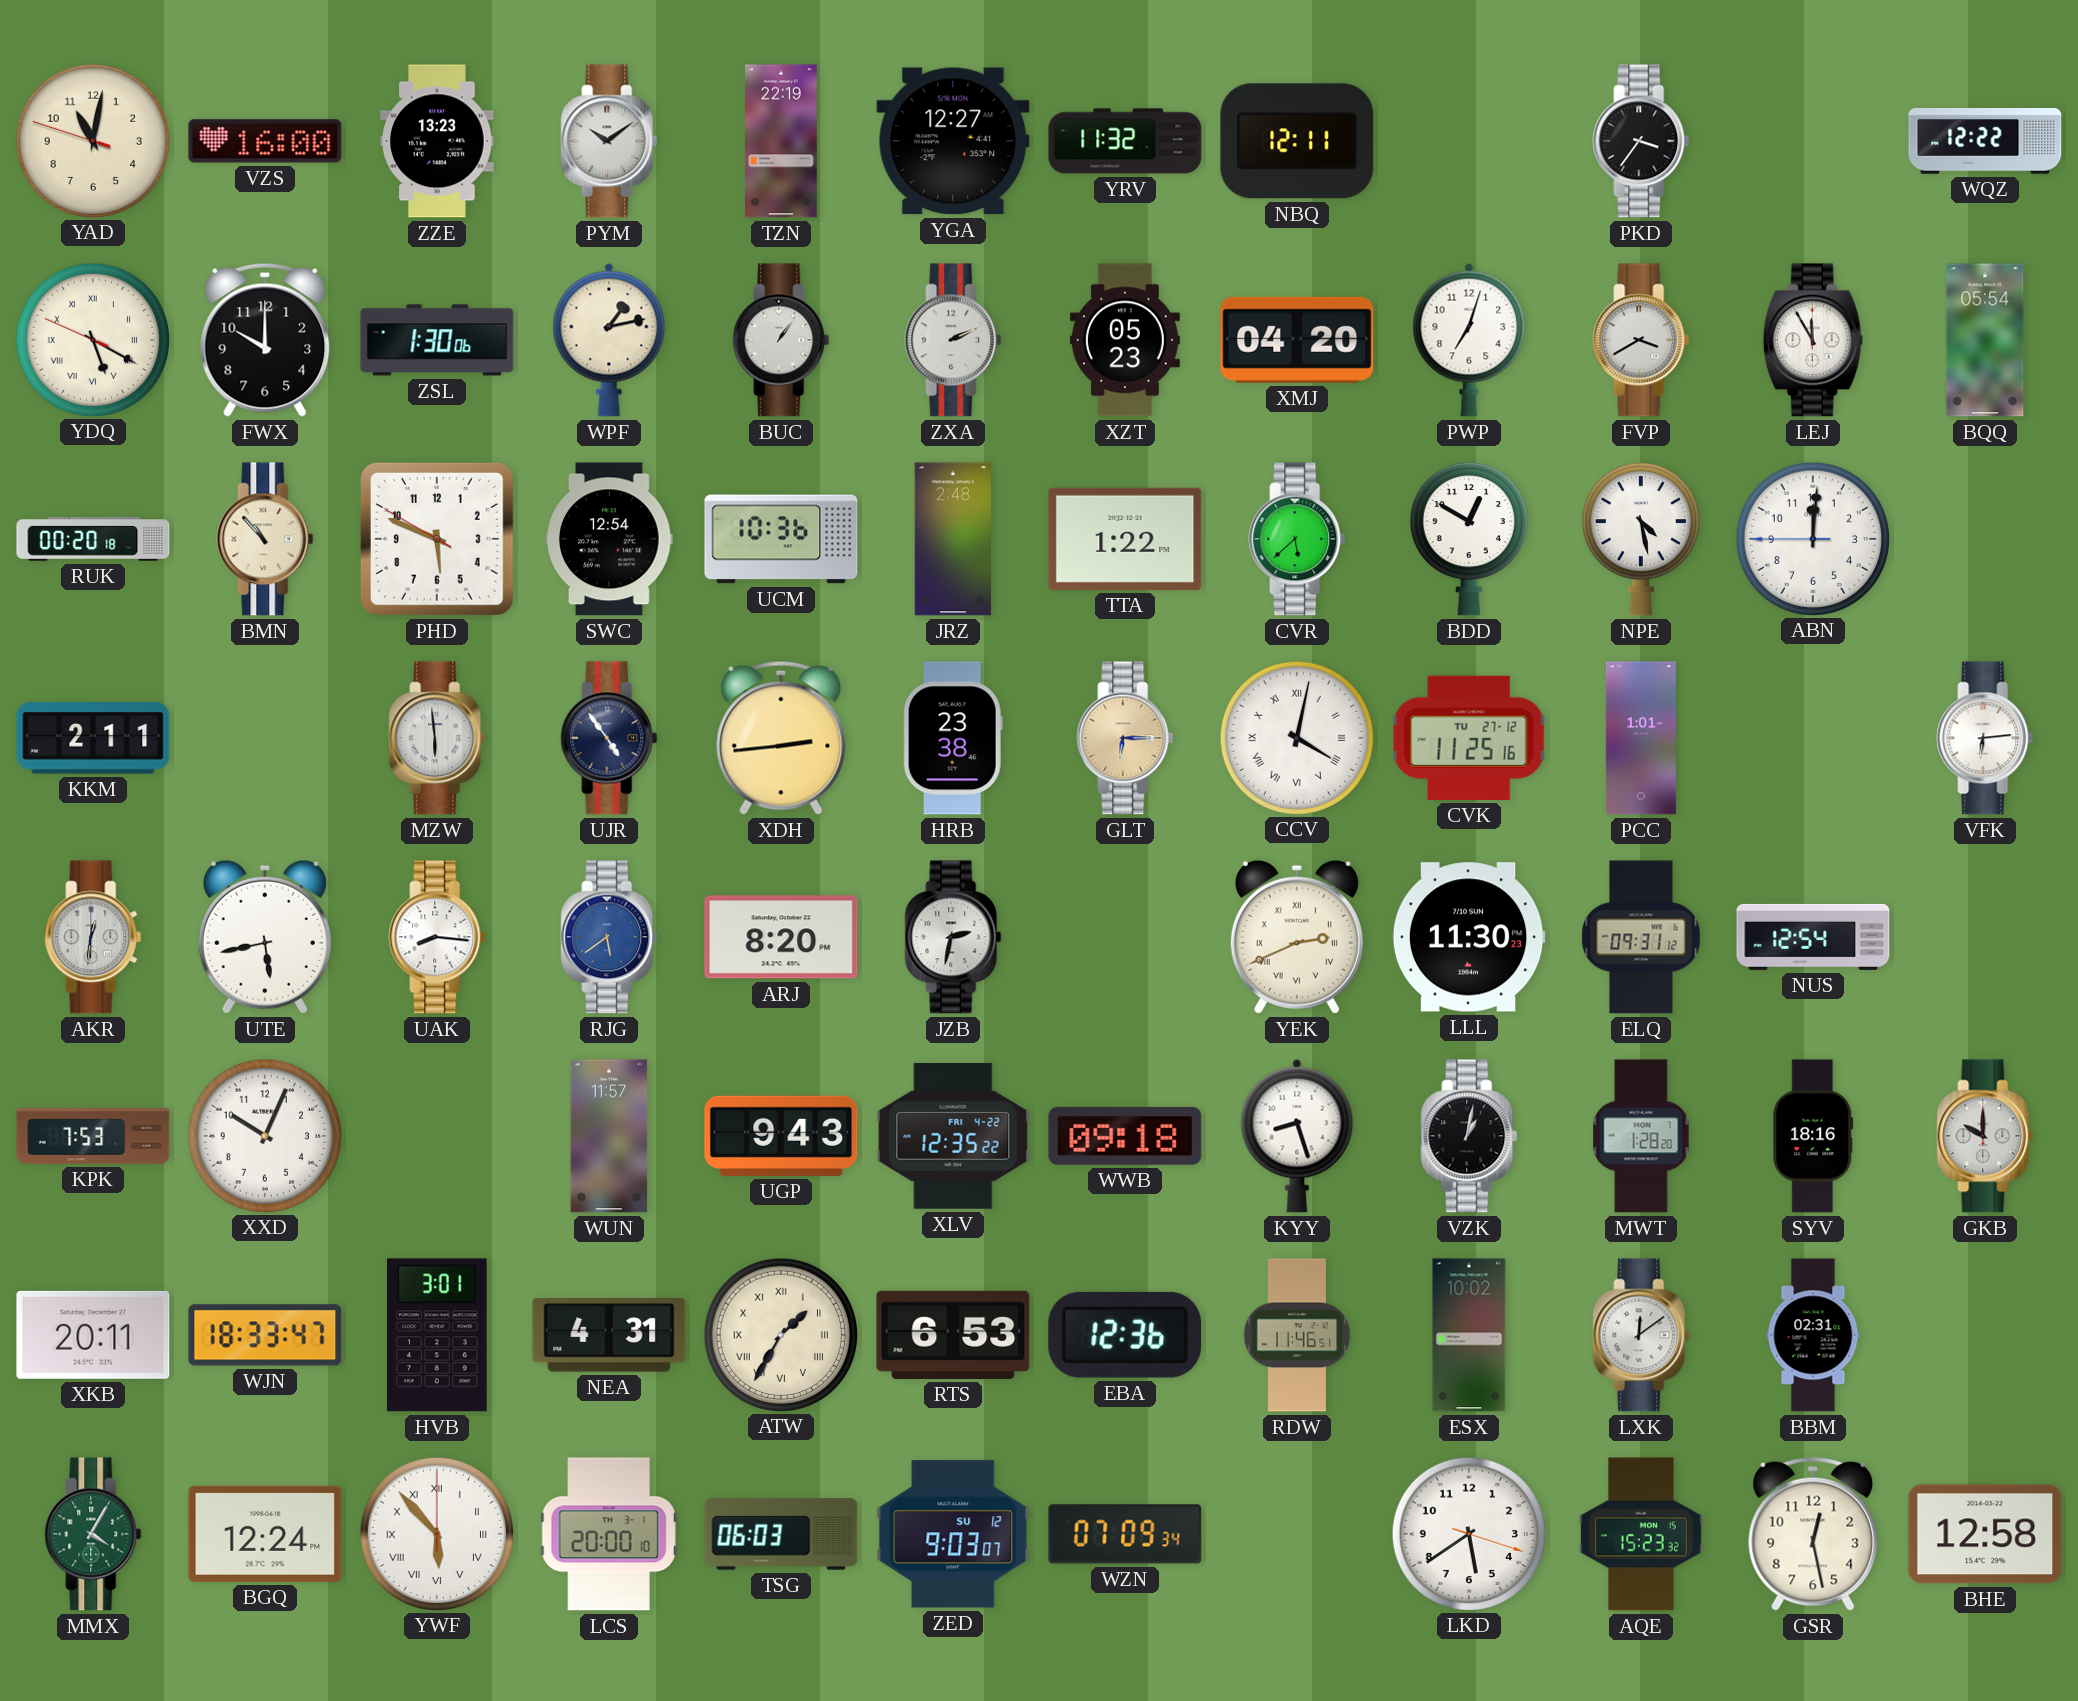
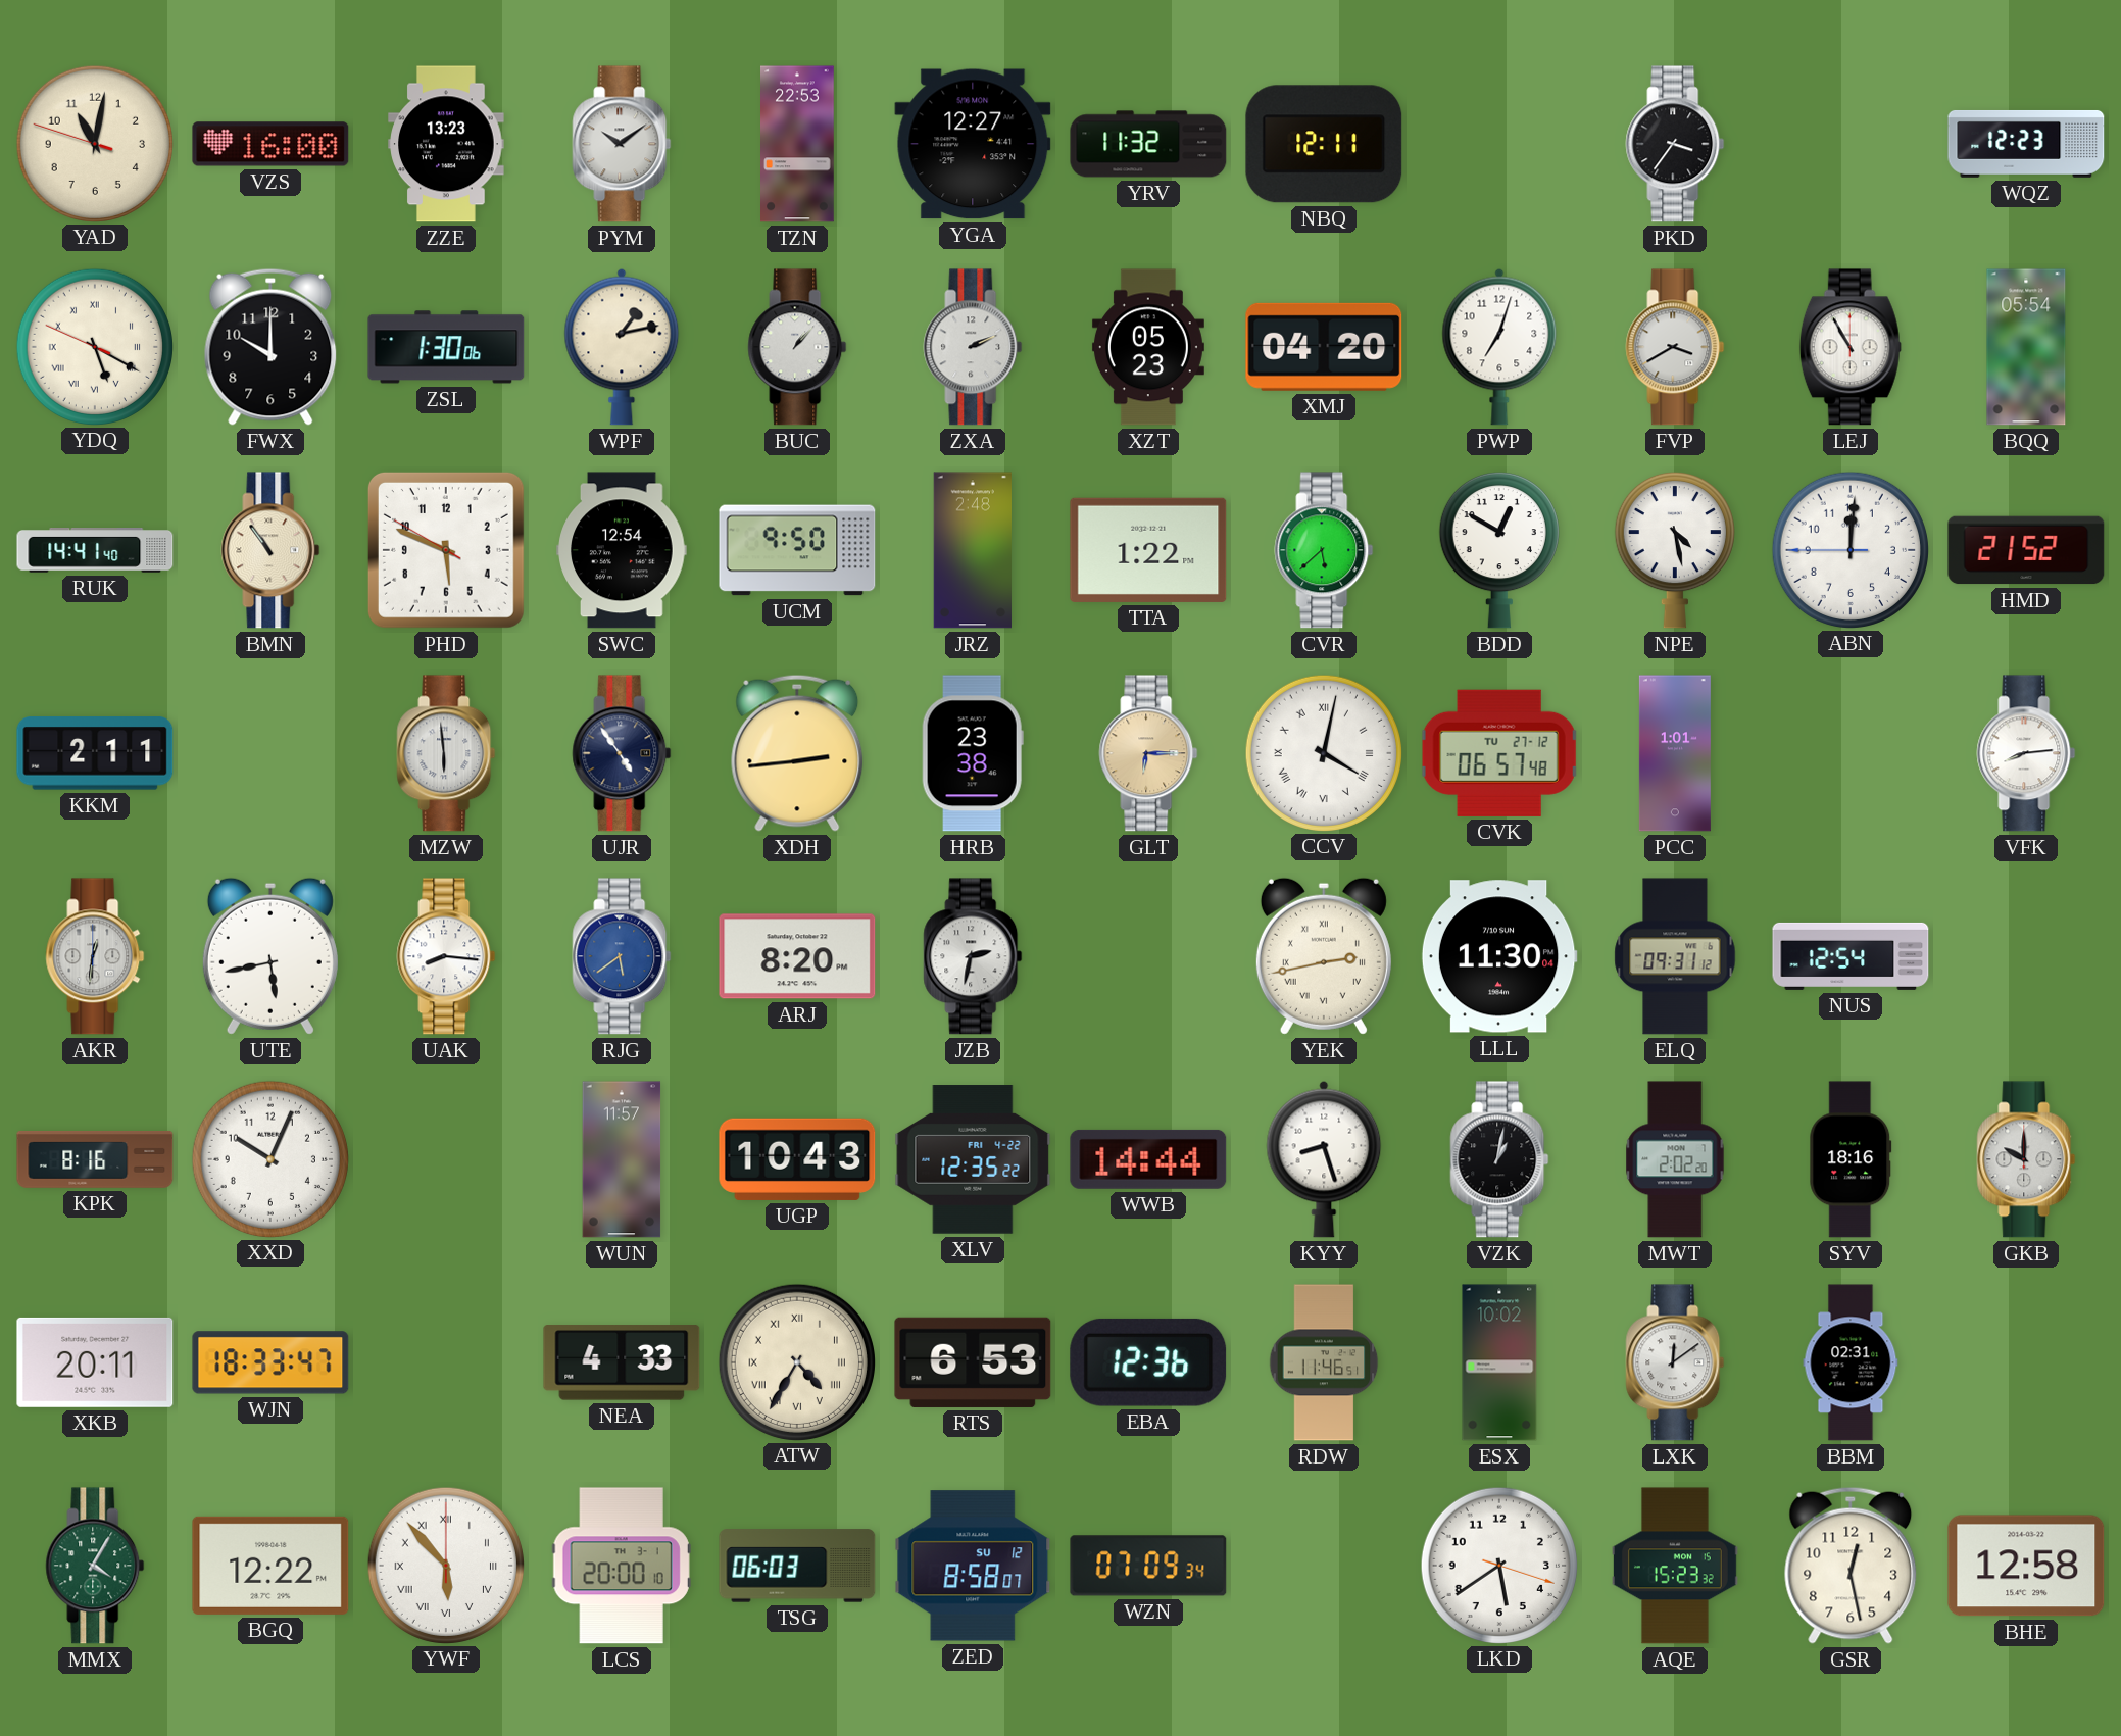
TZN: 22:19 -> 22:53
WQZ: 12:22 -> 12:23
BUC: 1:06 -> 1:07
LEJ: 11:55 -> 10:55
RUK: 00:20 -> 14:41
BMN: 10:53 -> 10:54
UCM: 10:36 -> 9:50
HMD: none -> 21:52
CVK: 11:25 -> 06:57
VFK: 6:14 -> 8:14
YEK: 2:41 -> 2:43
LLL: 11:30:23 -> 11:30:04
KPK: 7:53 -> 8:16
UGP: 9:43 -> 10:43
WWB: 09:18 -> 14:44
MWT: 1:28 -> 2:02
HVB: 3:01 -> none
NEA: 4:31 -> 4:33
ATW: 1:35 -> 4:35
BGQ: 12:24 -> 12:22
ZED: 9:03 -> 8:58
